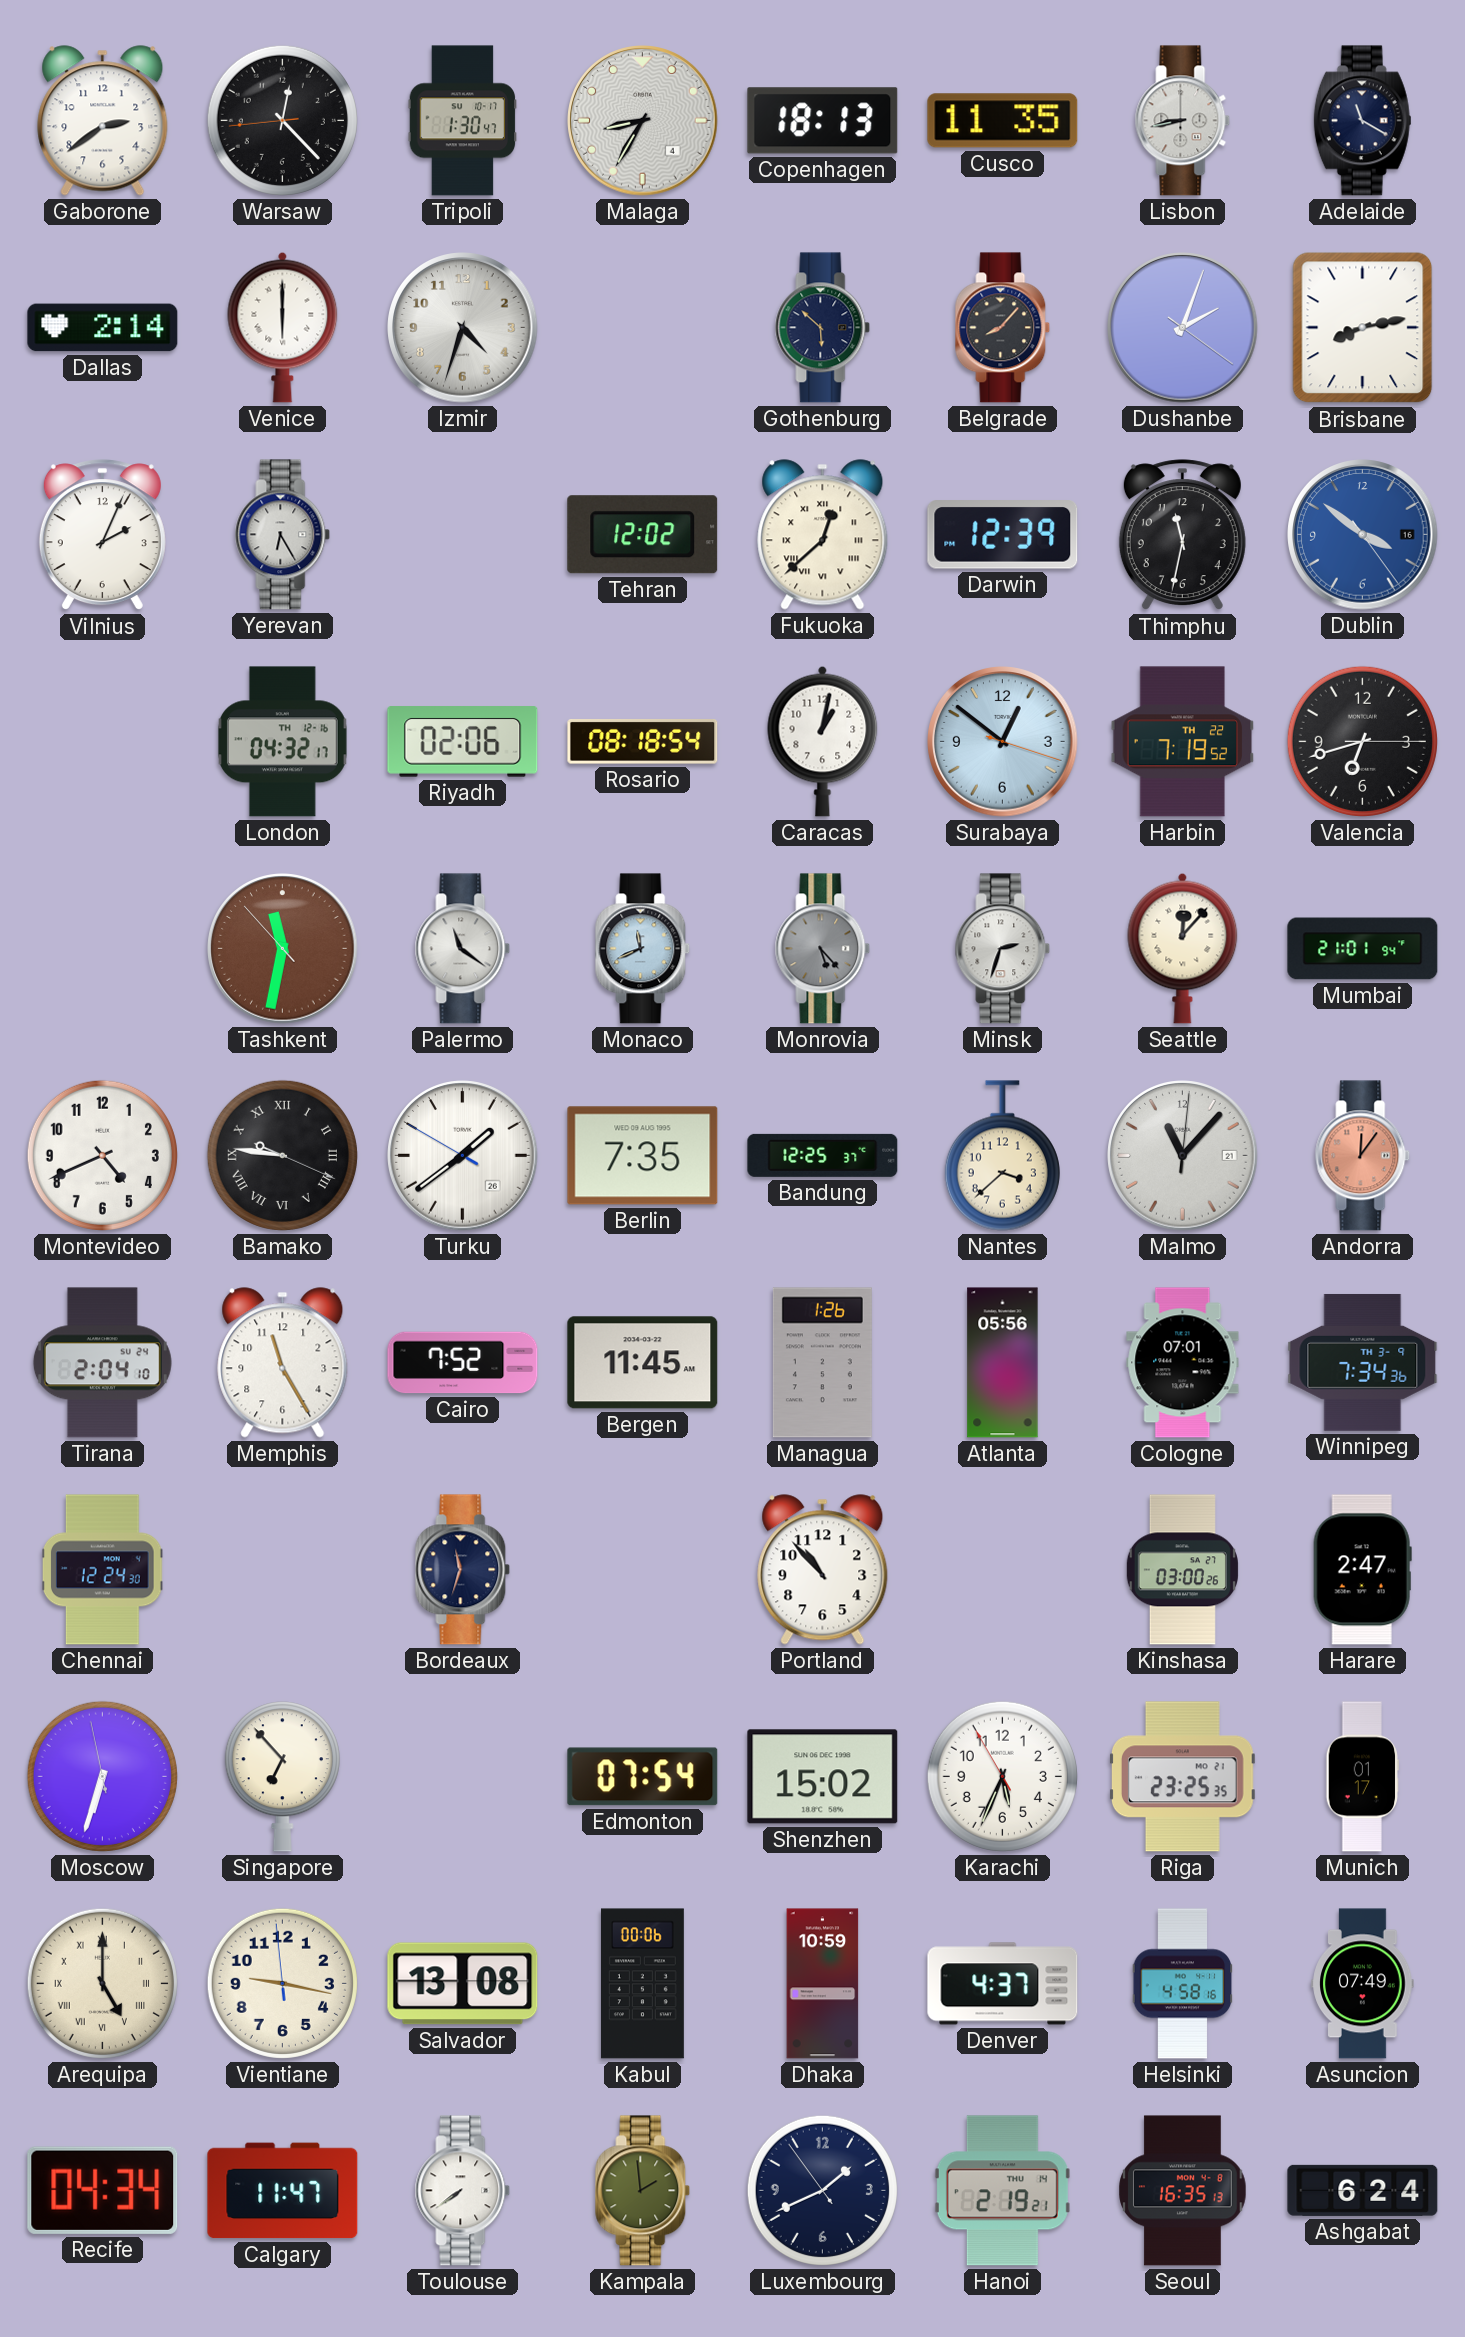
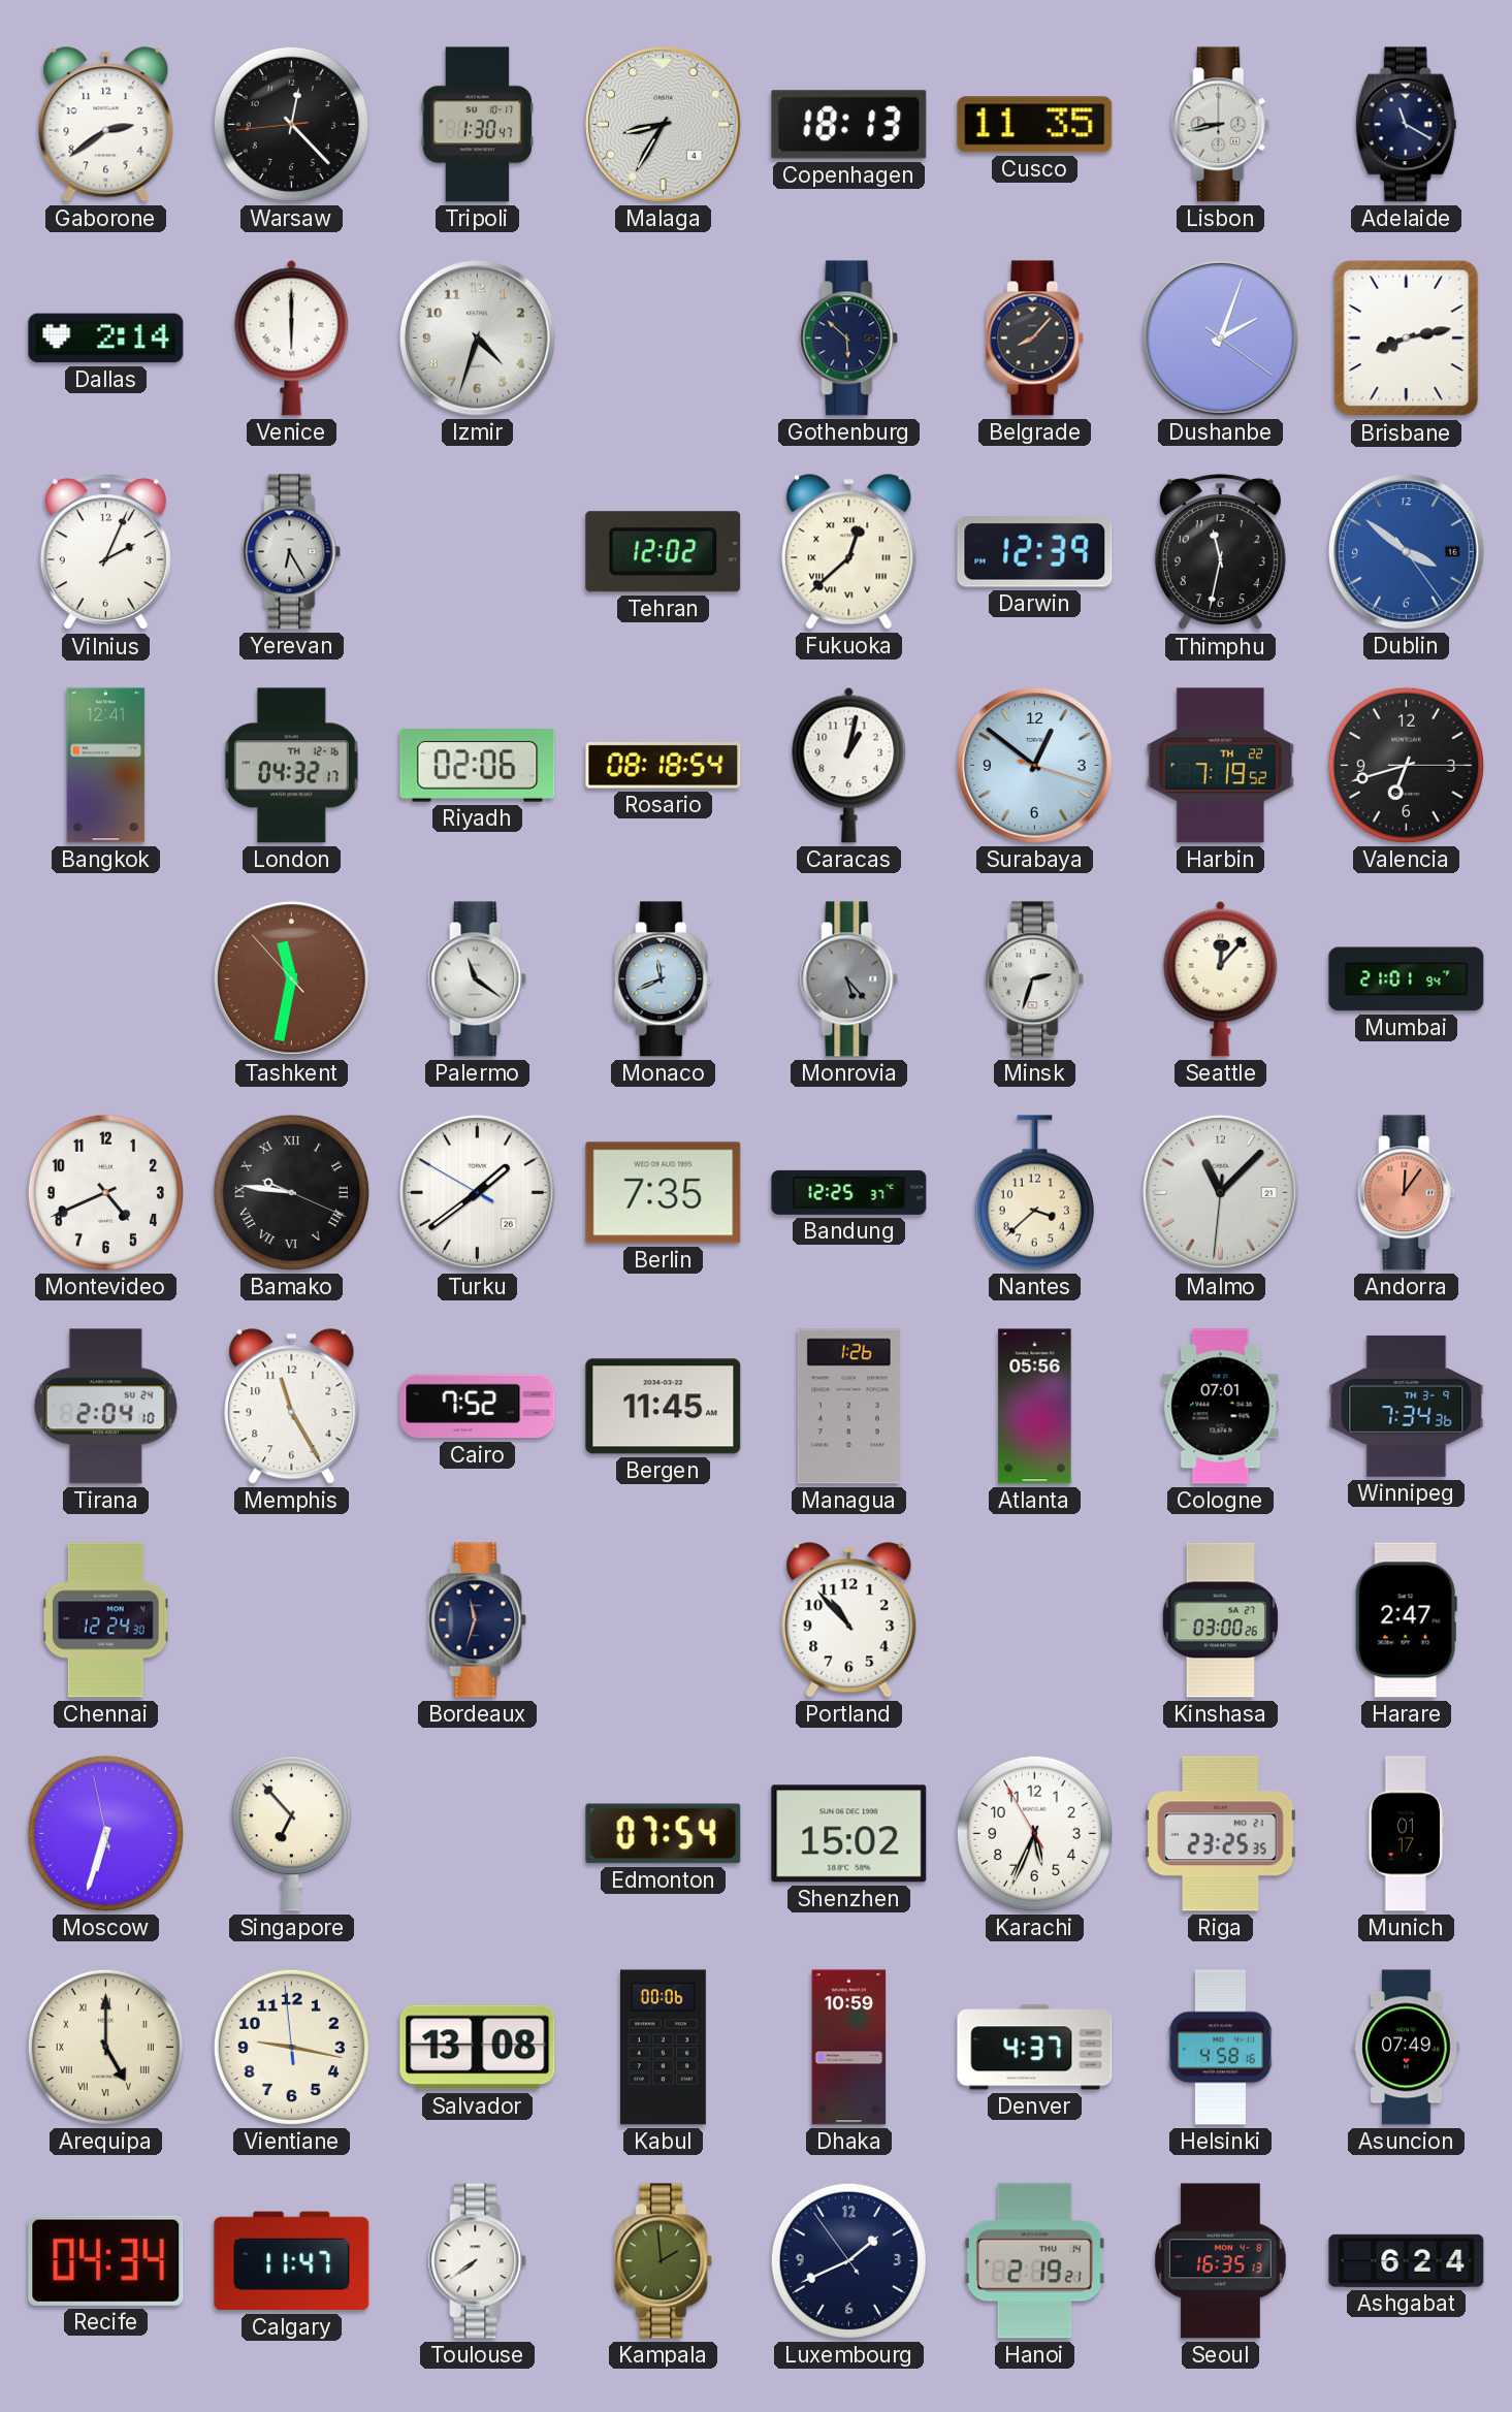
Bangkok: none -> 12:41
Malmo: 11:07:01 -> 11:07:31
